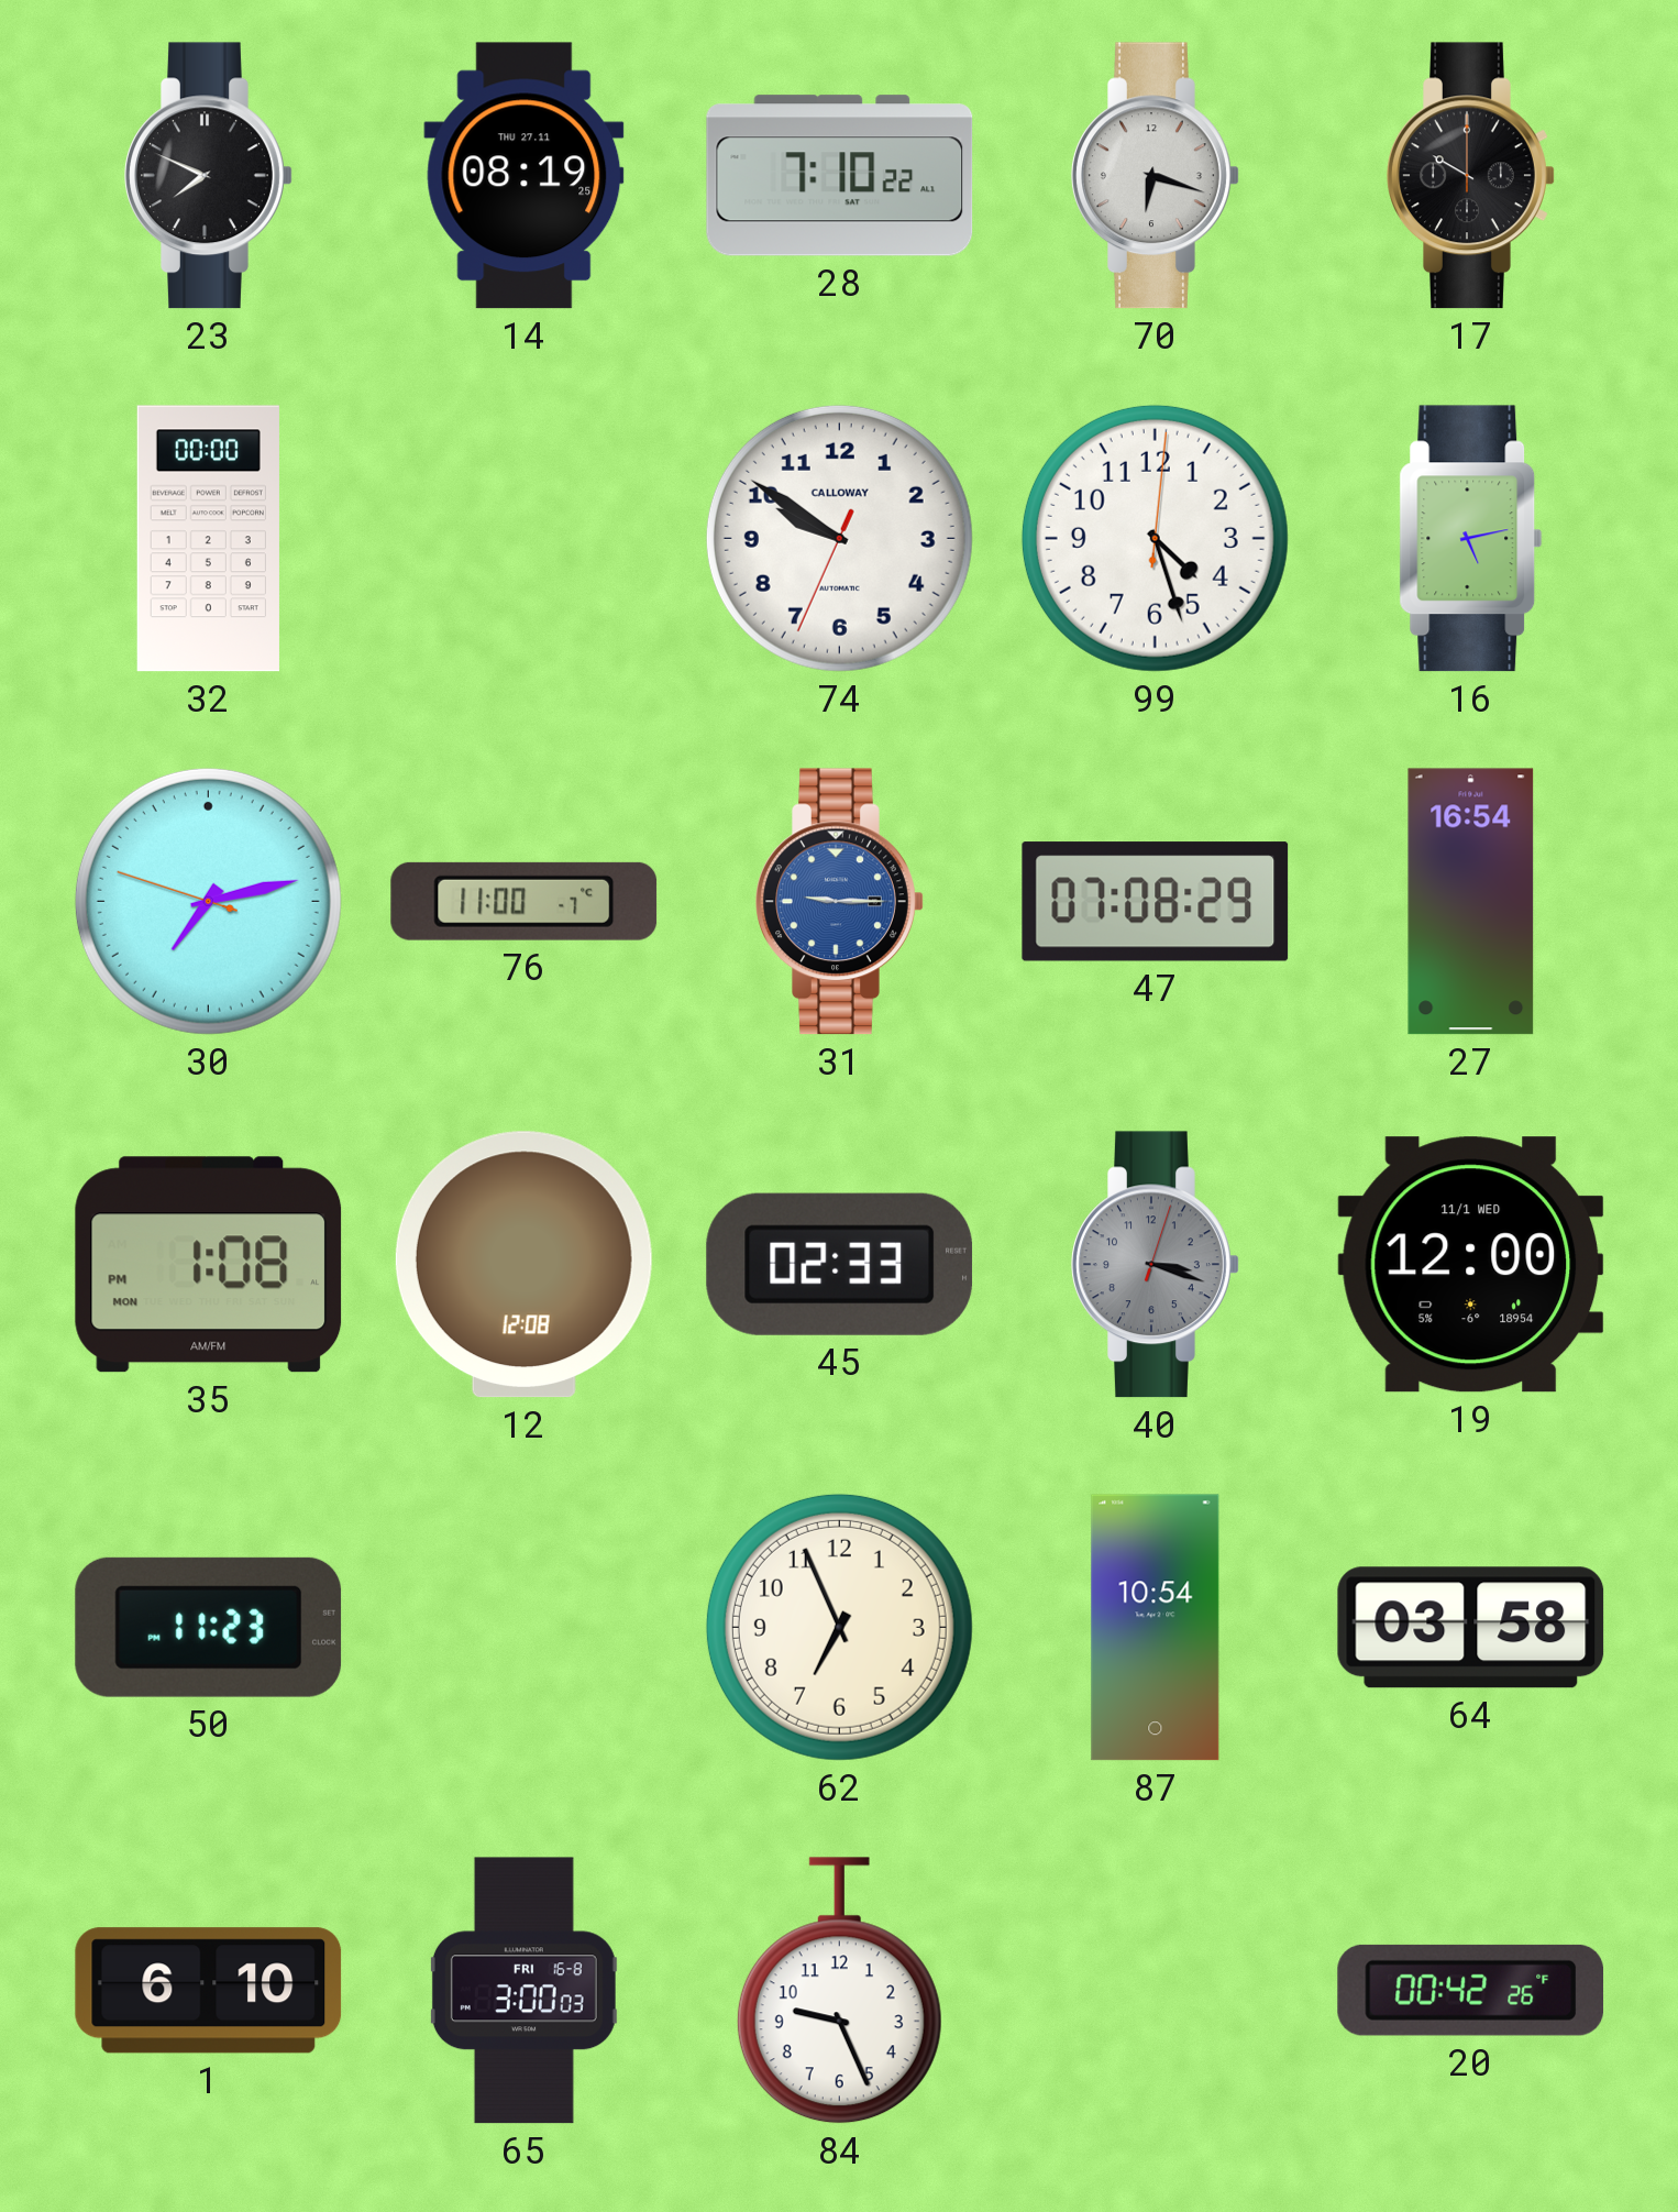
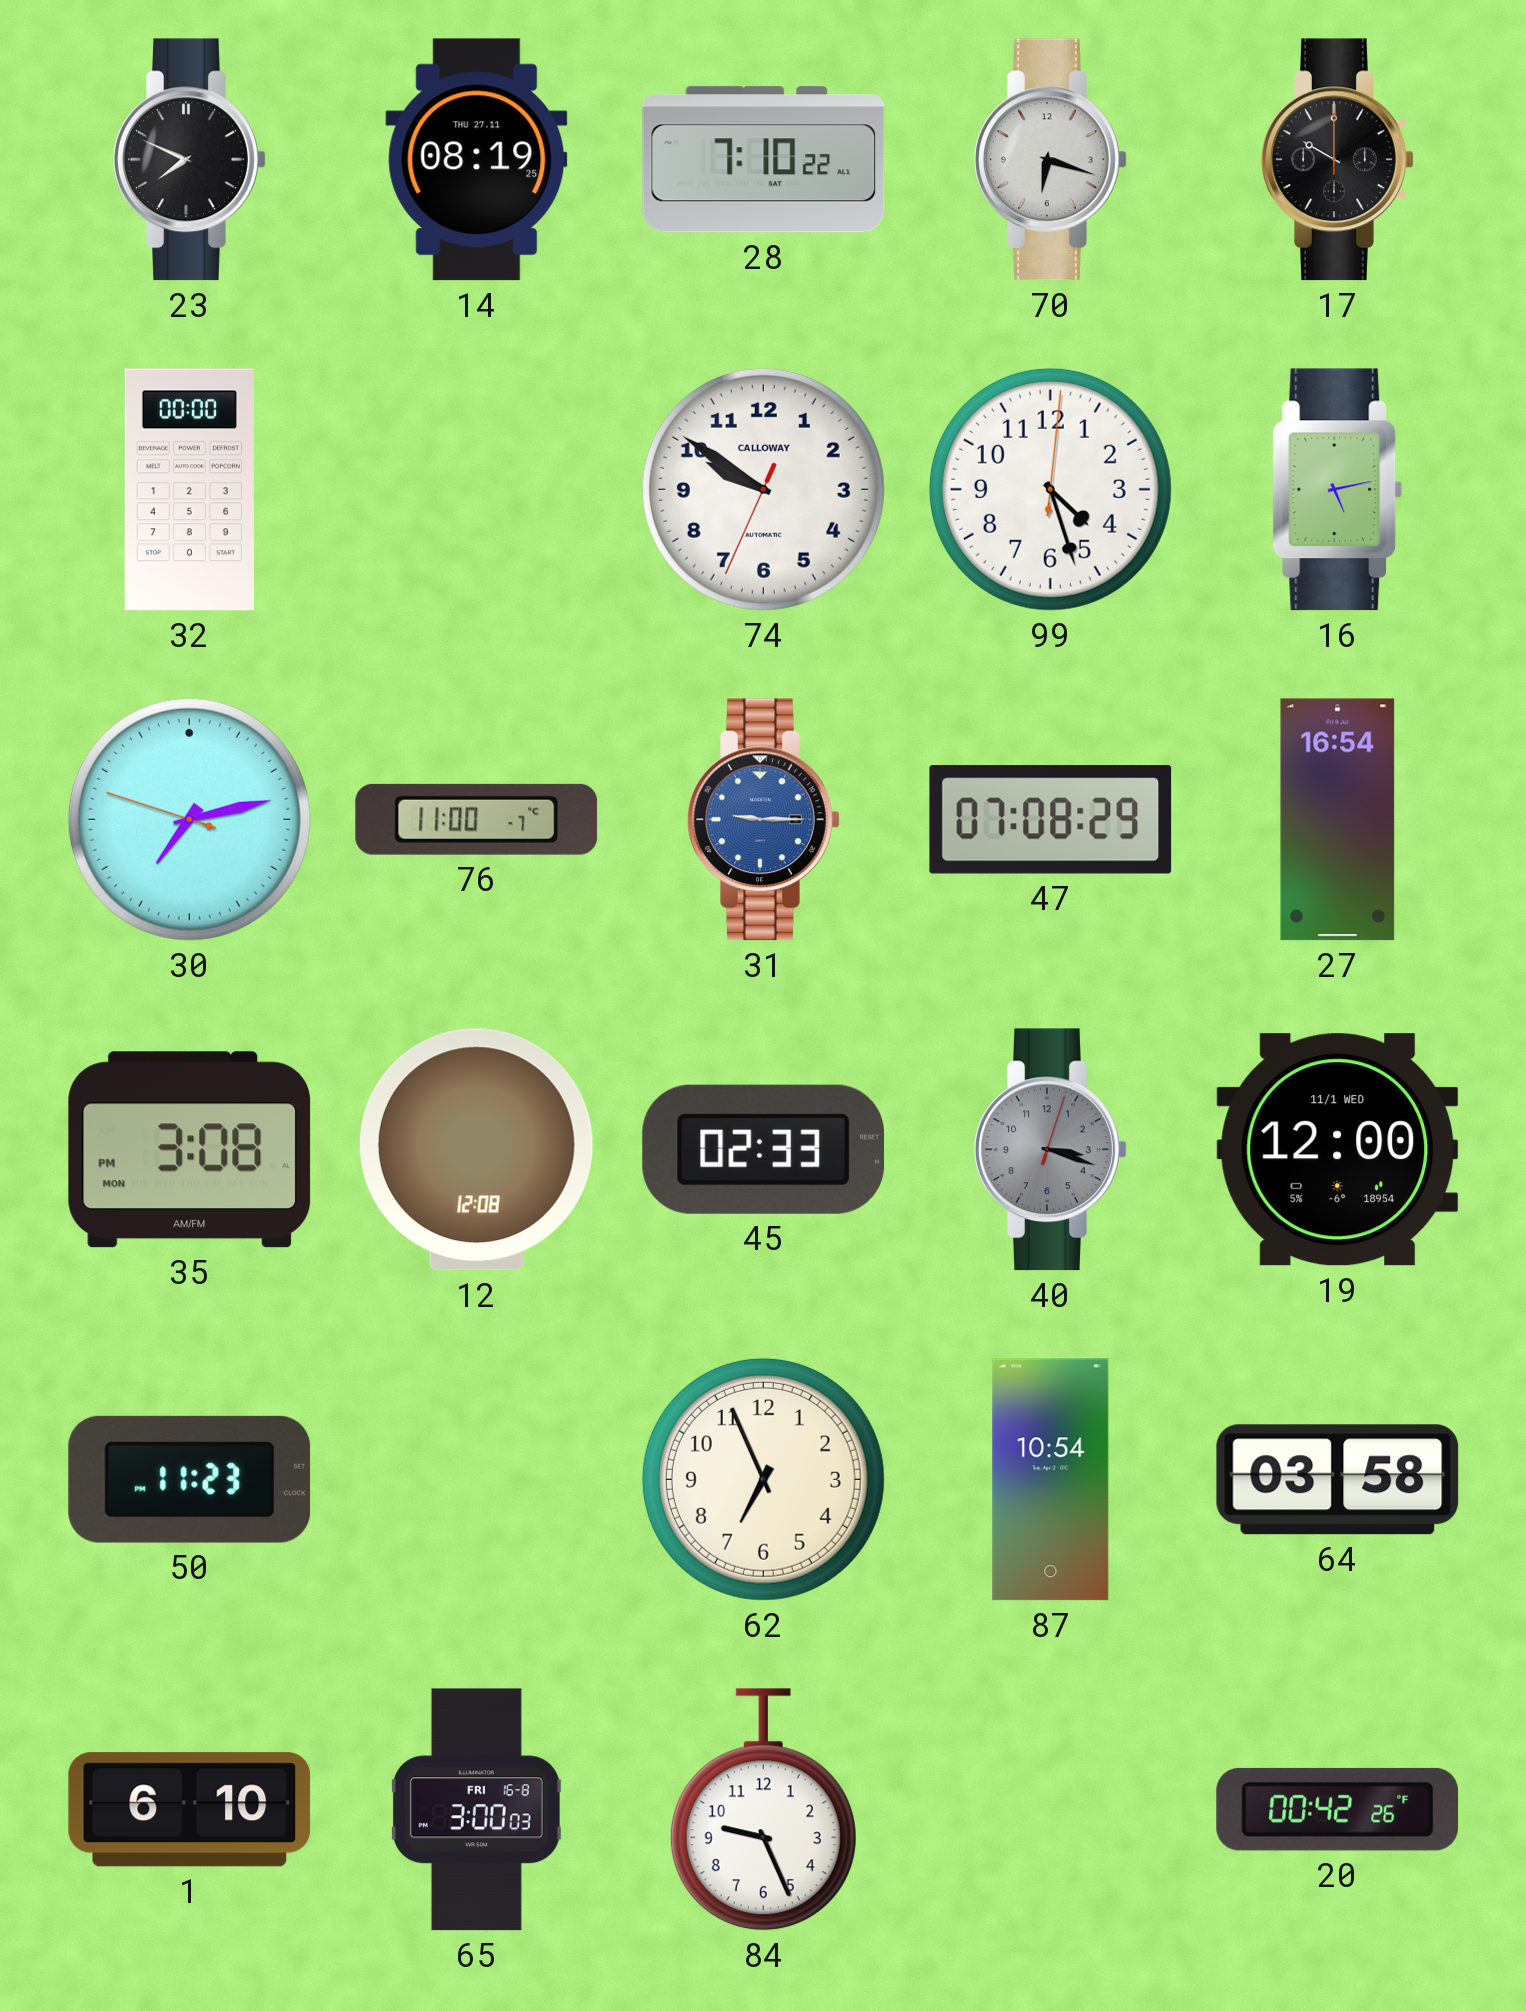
35: 1:08 -> 3:08
